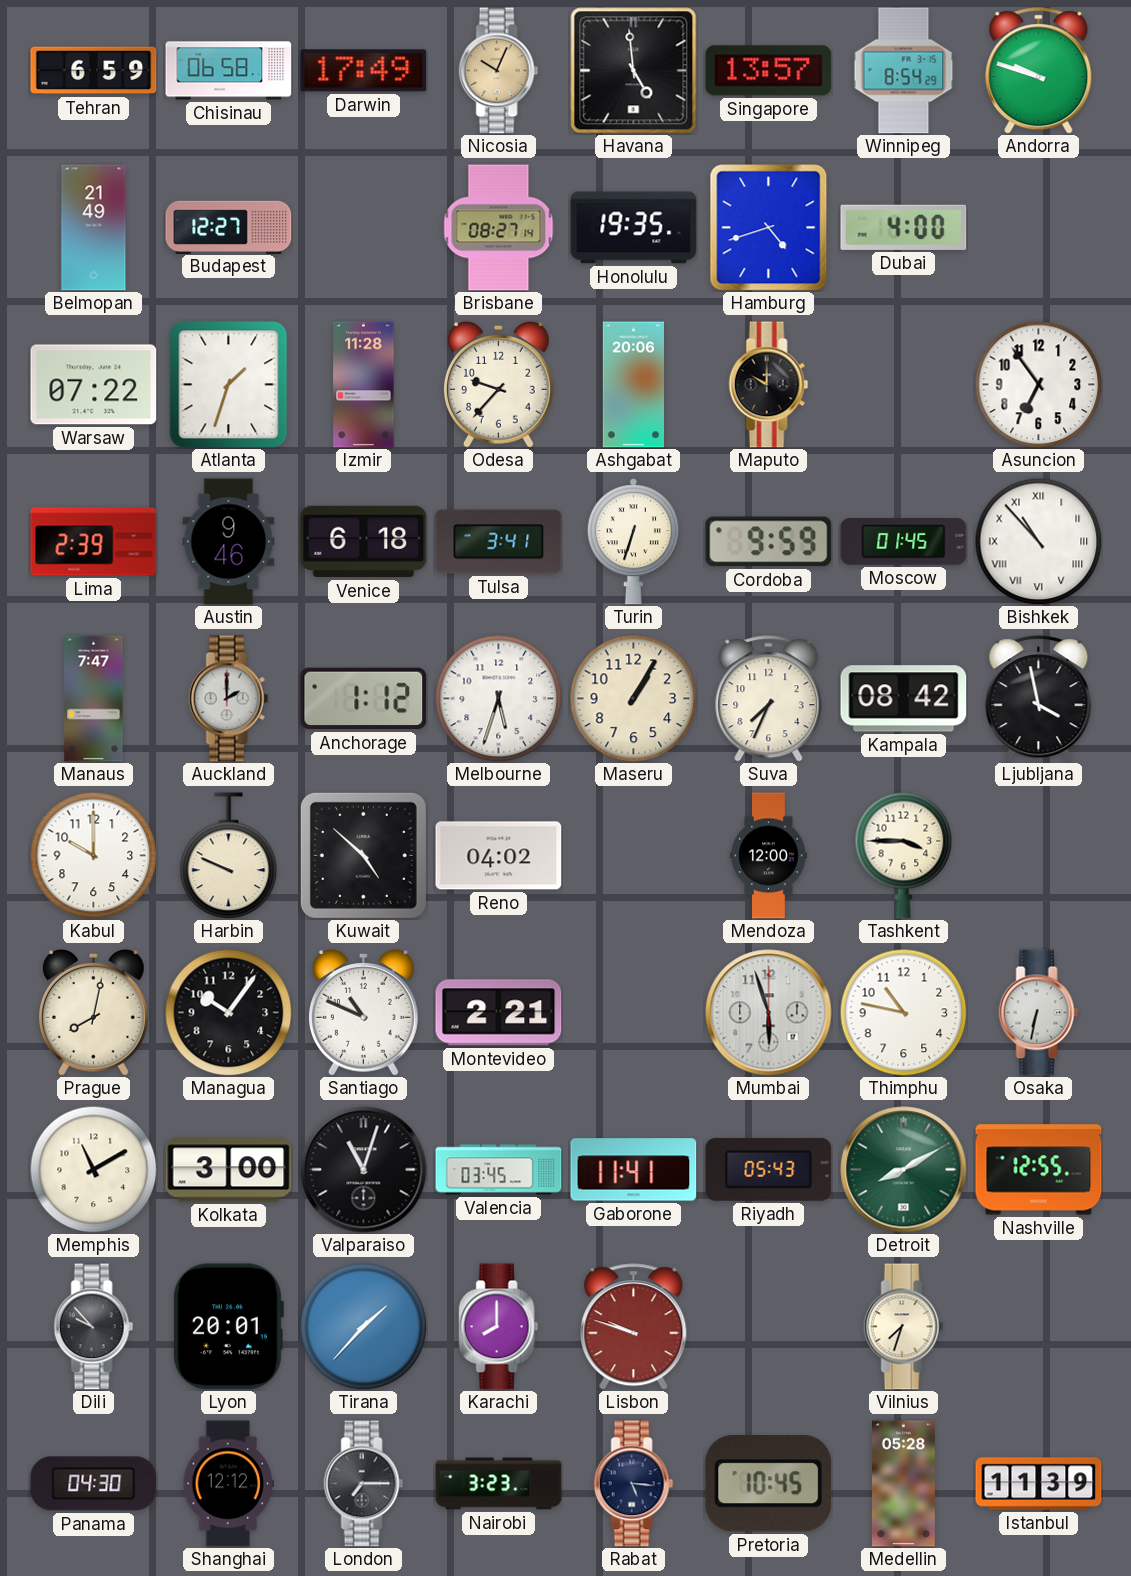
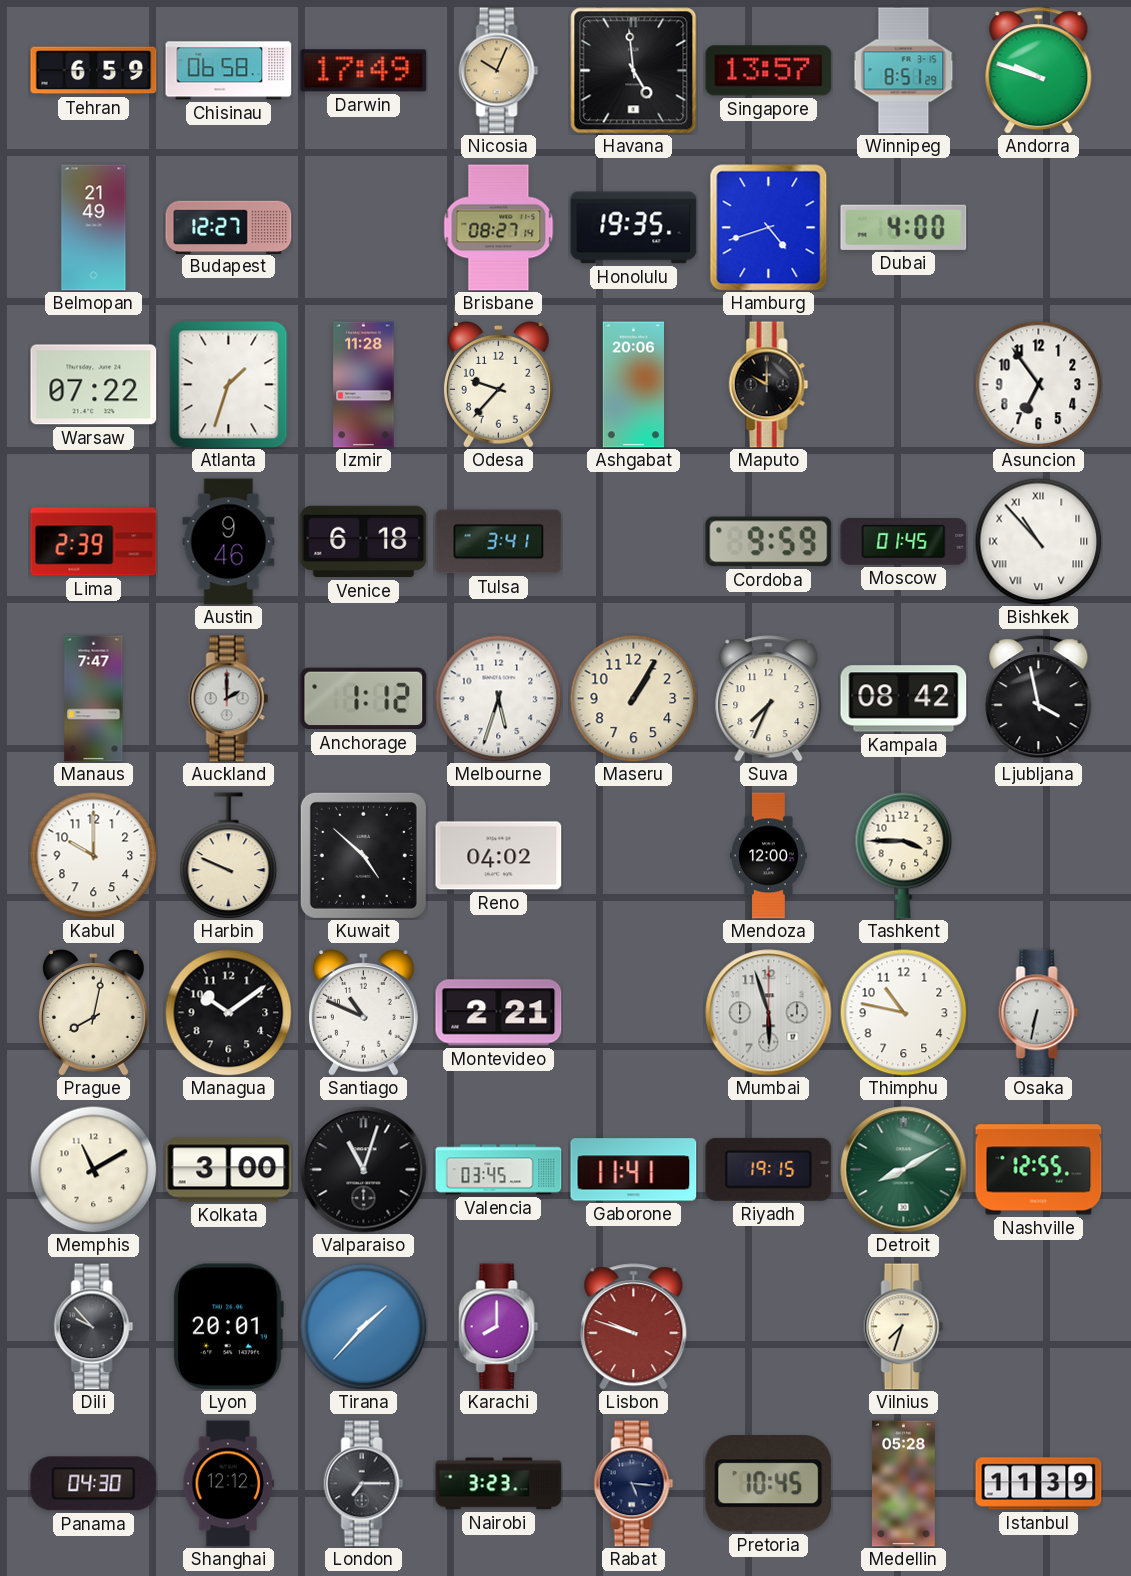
Winnipeg: 8:54 -> 8:51
Turin: 6:33 -> none
Managua: 10:06 -> 10:09
Riyadh: 05:43 -> 19:15
